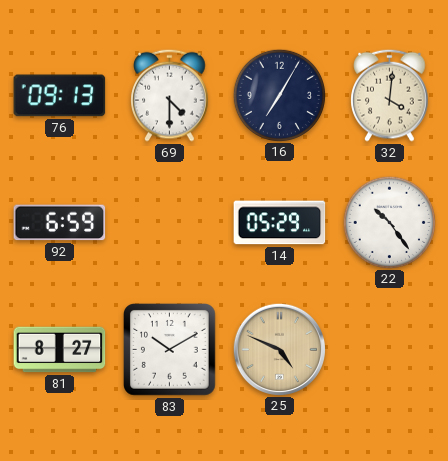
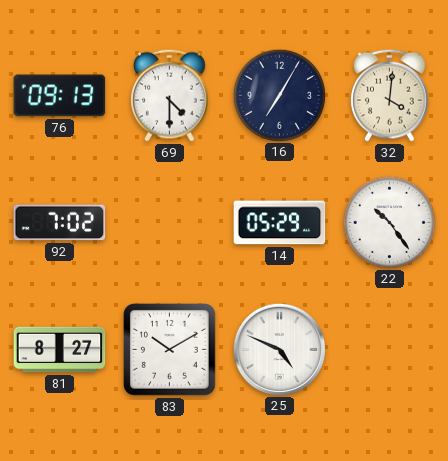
92: 6:59 -> 7:02
25 dial: champagne -> white
